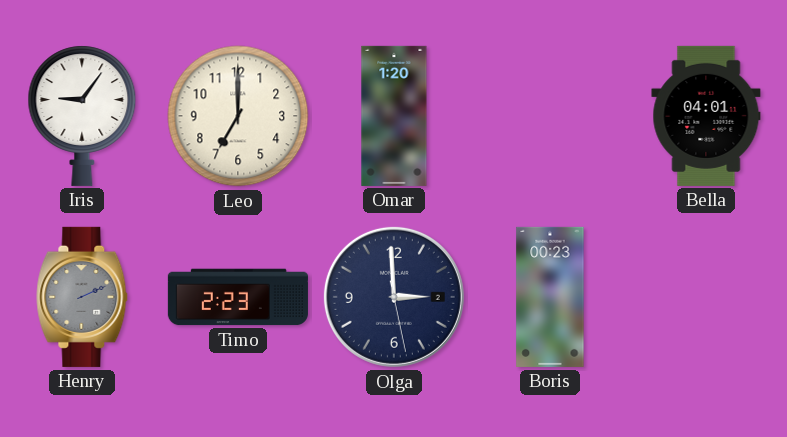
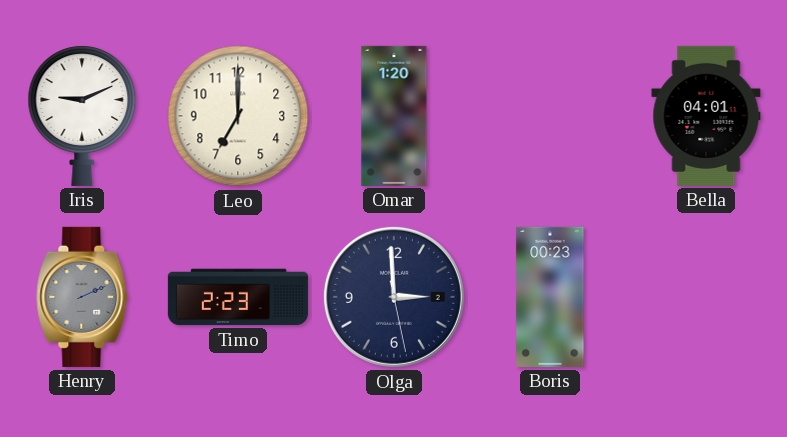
Iris: 9:06 -> 9:11
